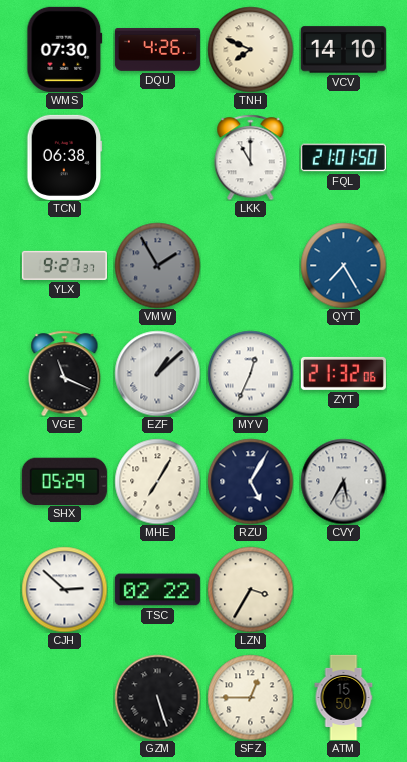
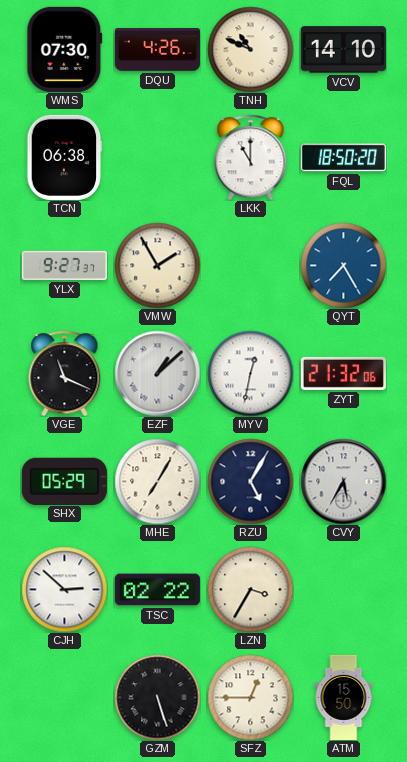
TNH: 7:49 -> 10:49
FQL: 21:01 -> 18:50
VMW dial: grey -> cream
MYV: 12:34 -> 12:32
